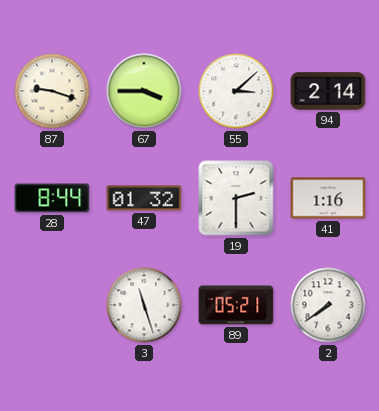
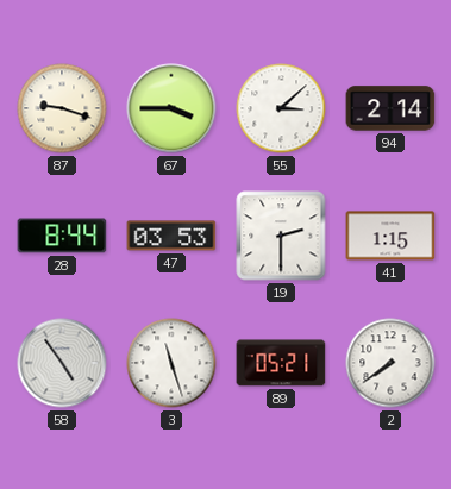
47: 01:32 -> 03:53
41: 1:16 -> 1:15
58: none -> 4:54
